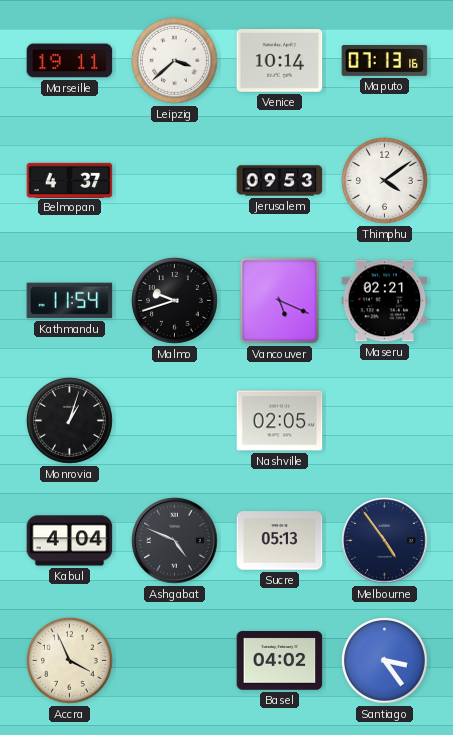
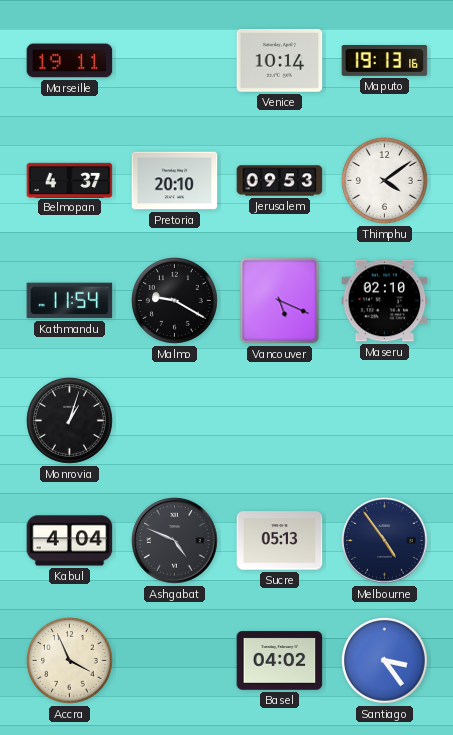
Leipzig: 3:38 -> none
Maputo: 07:13 -> 19:13
Pretoria: none -> 20:10
Malmo: 9:42 -> 9:20
Maseru: 02:21 -> 02:10
Nashville: 02:05 -> none
